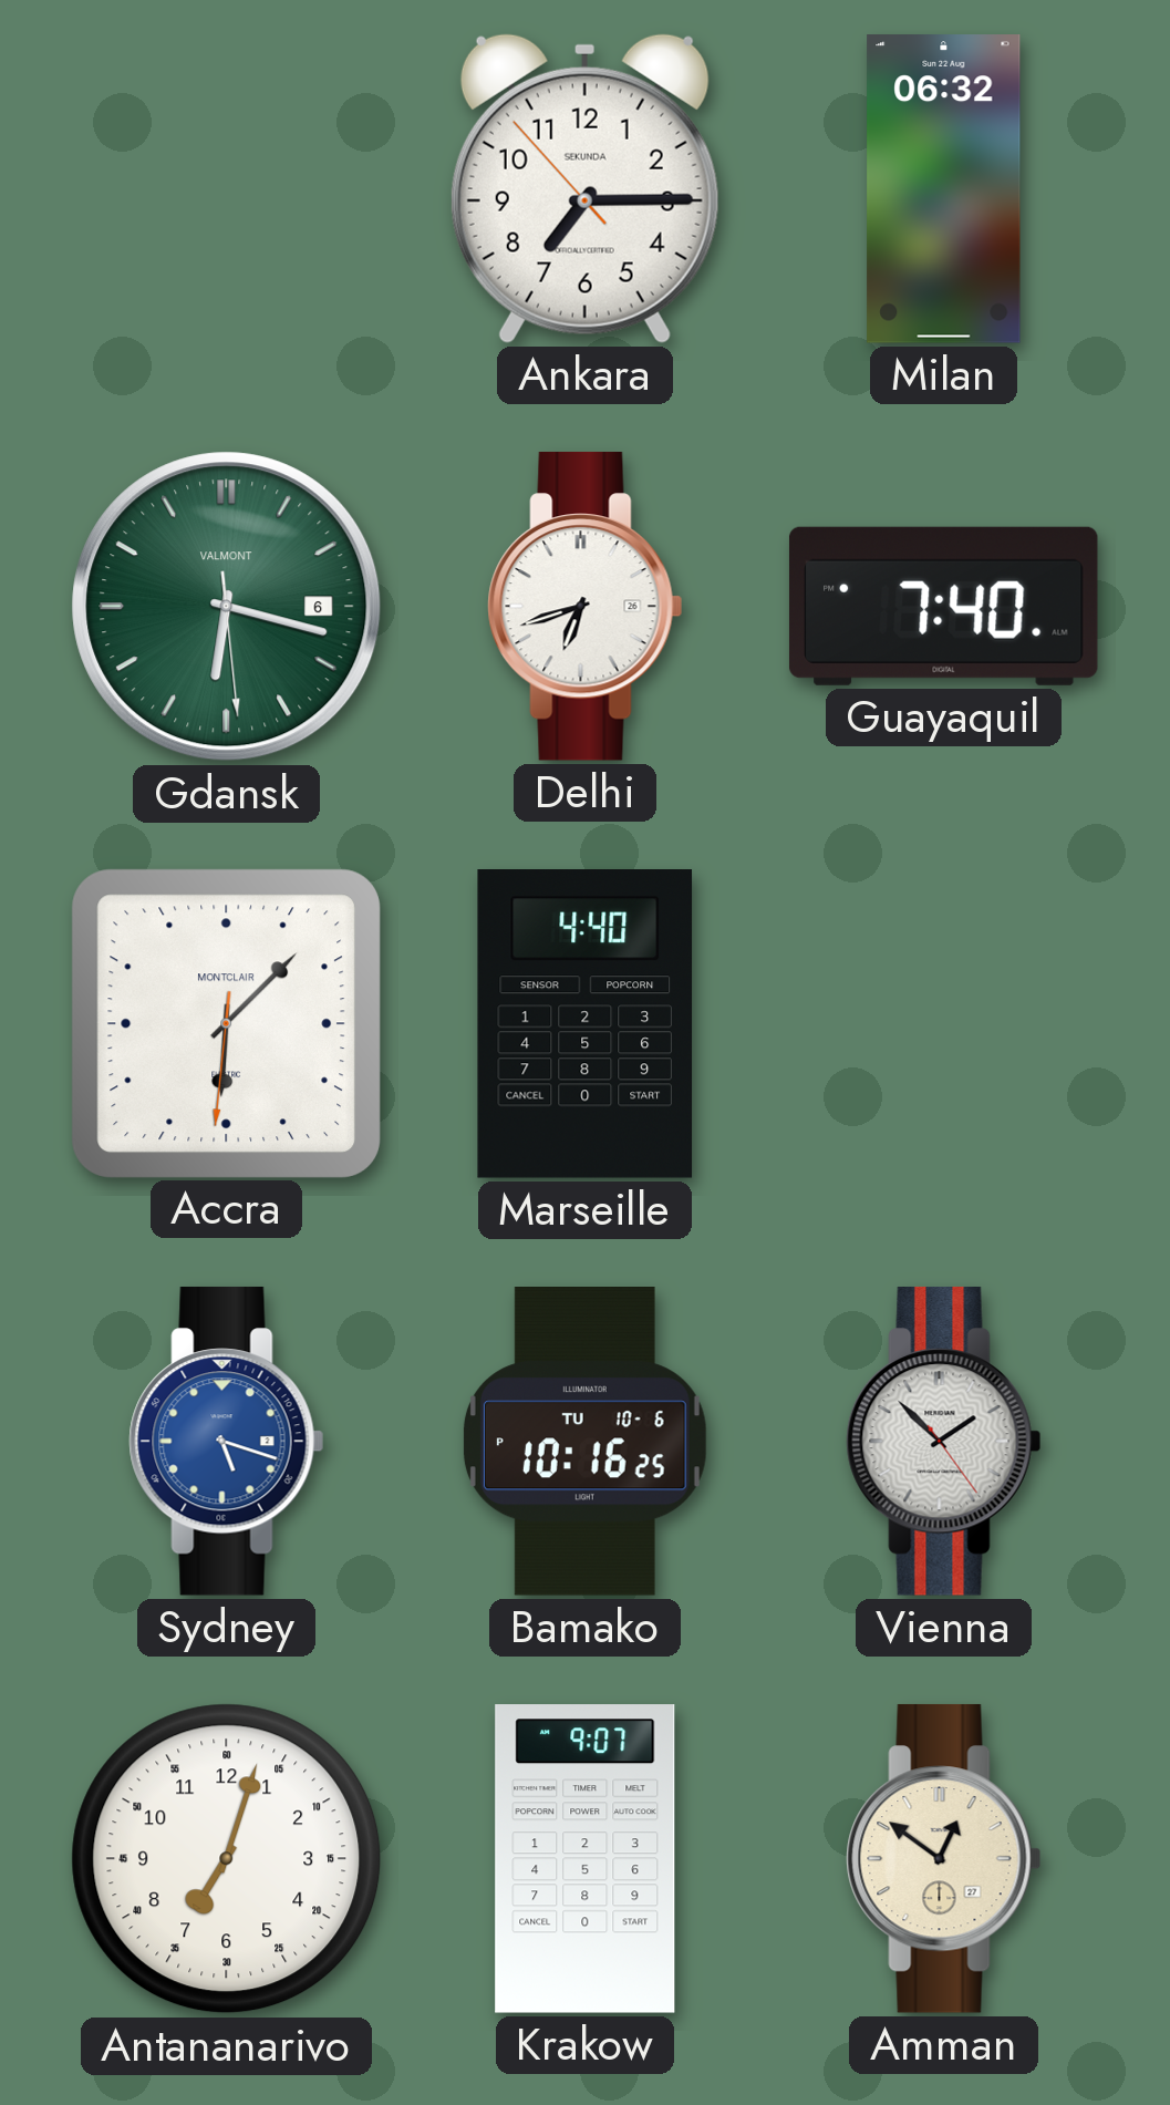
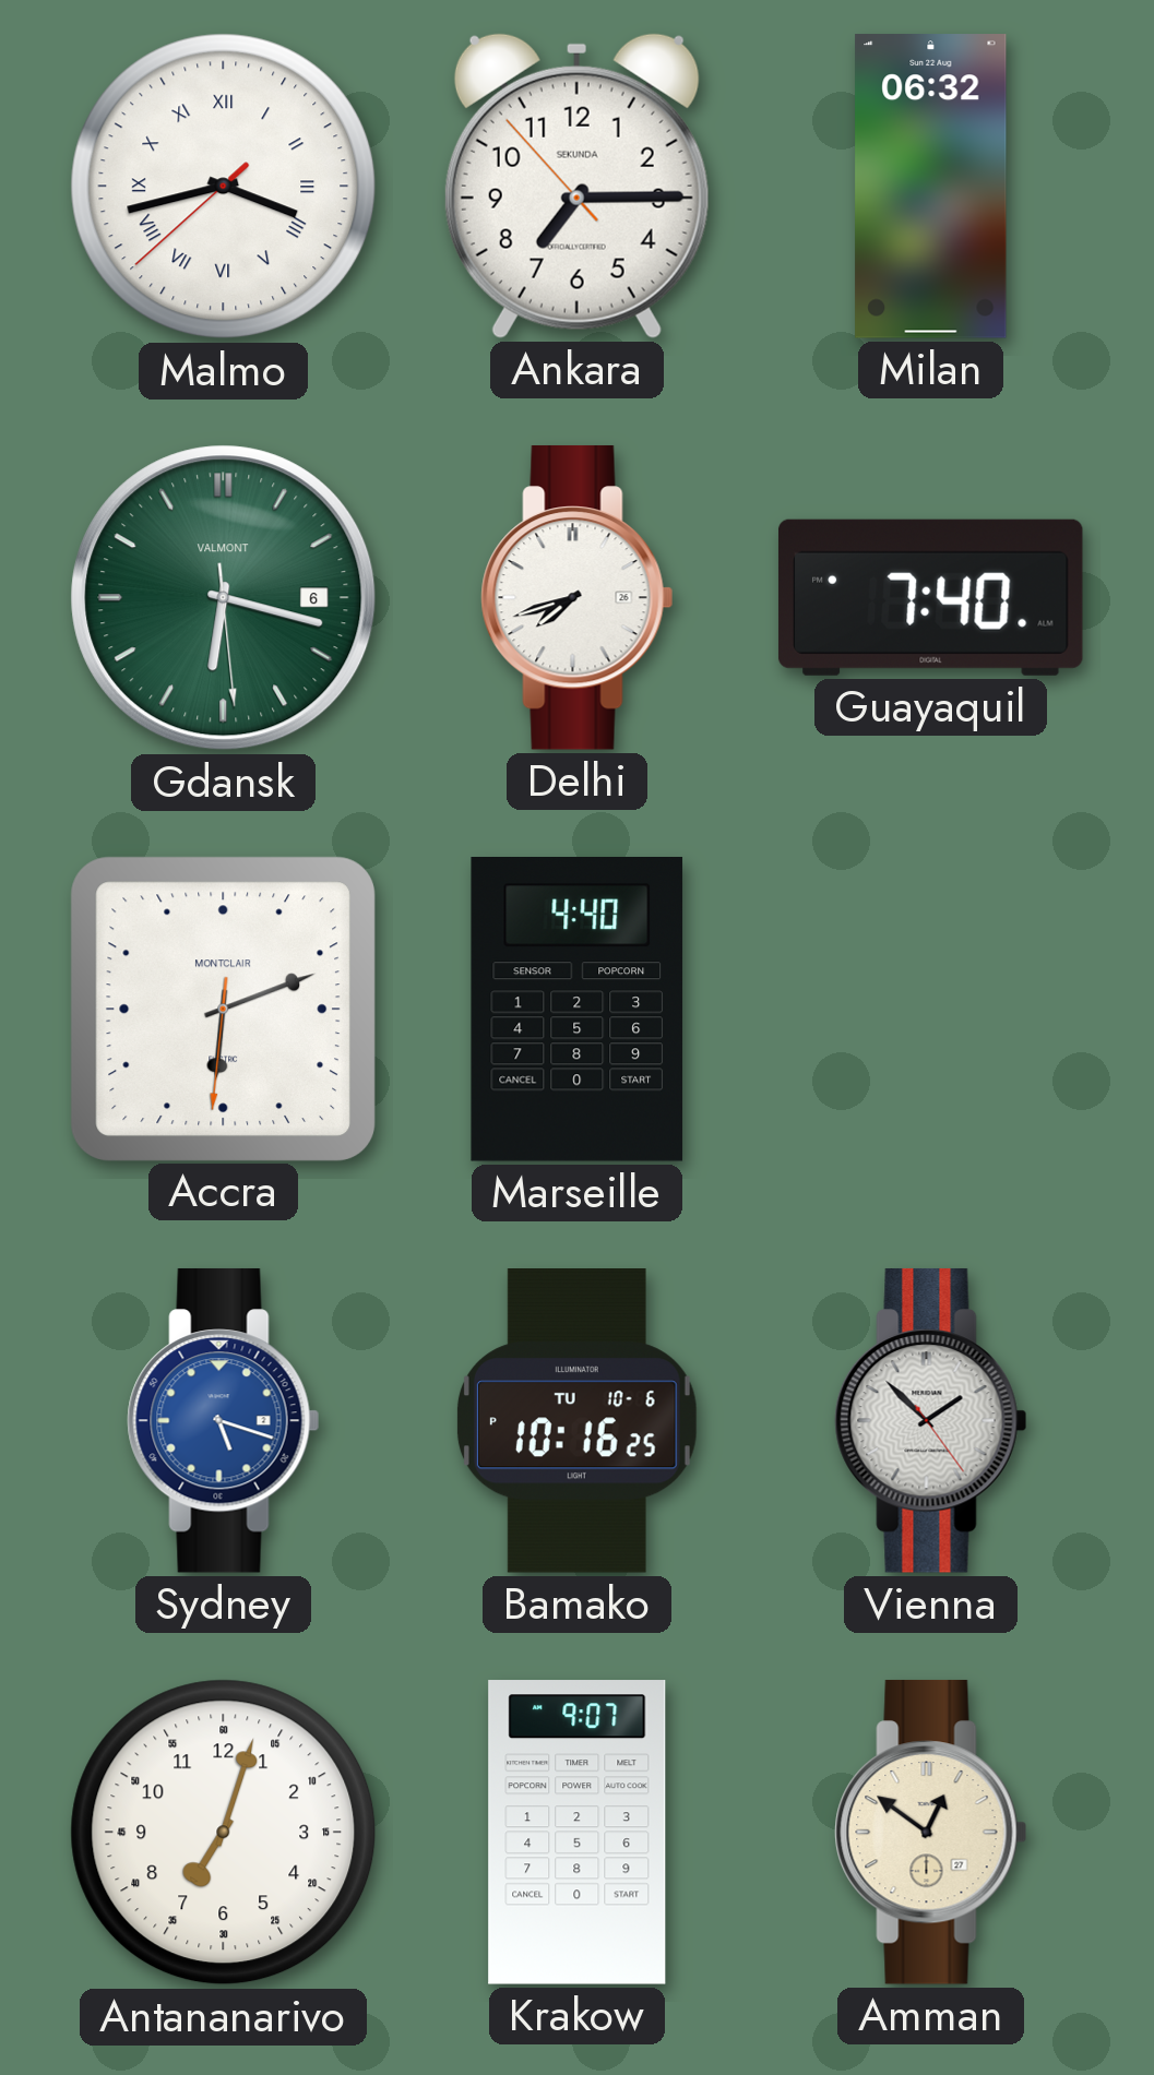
Malmo: none -> 3:42
Delhi: 6:42 -> 7:42
Accra: 6:07 -> 6:11
